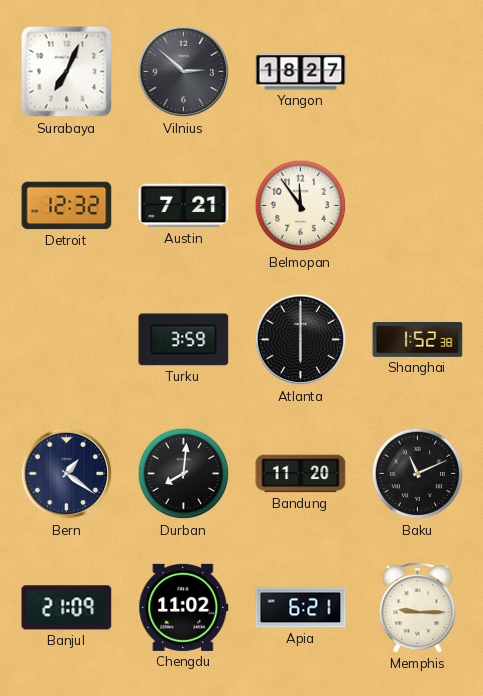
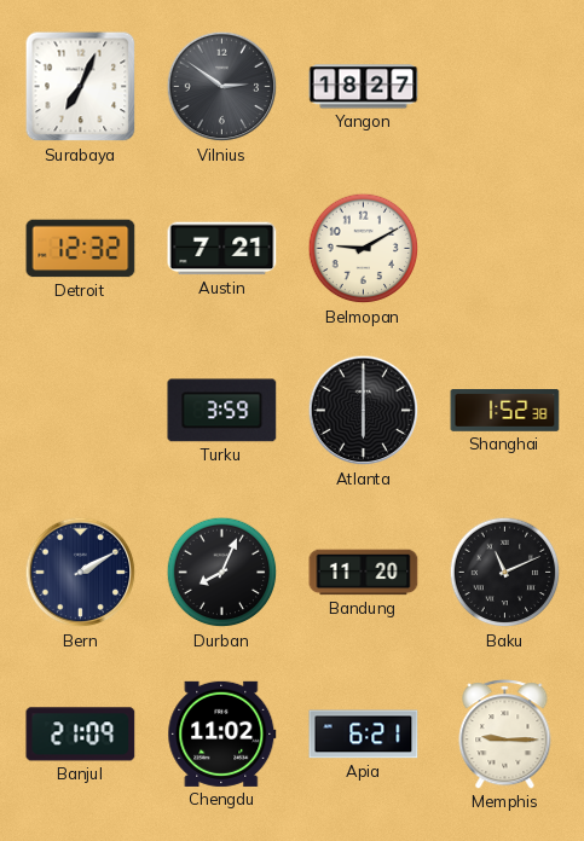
Vilnius: 2:52 -> 2:51
Belmopan: 11:54 -> 9:10
Bern: 1:21 -> 2:10
Durban: 8:01 -> 8:04
